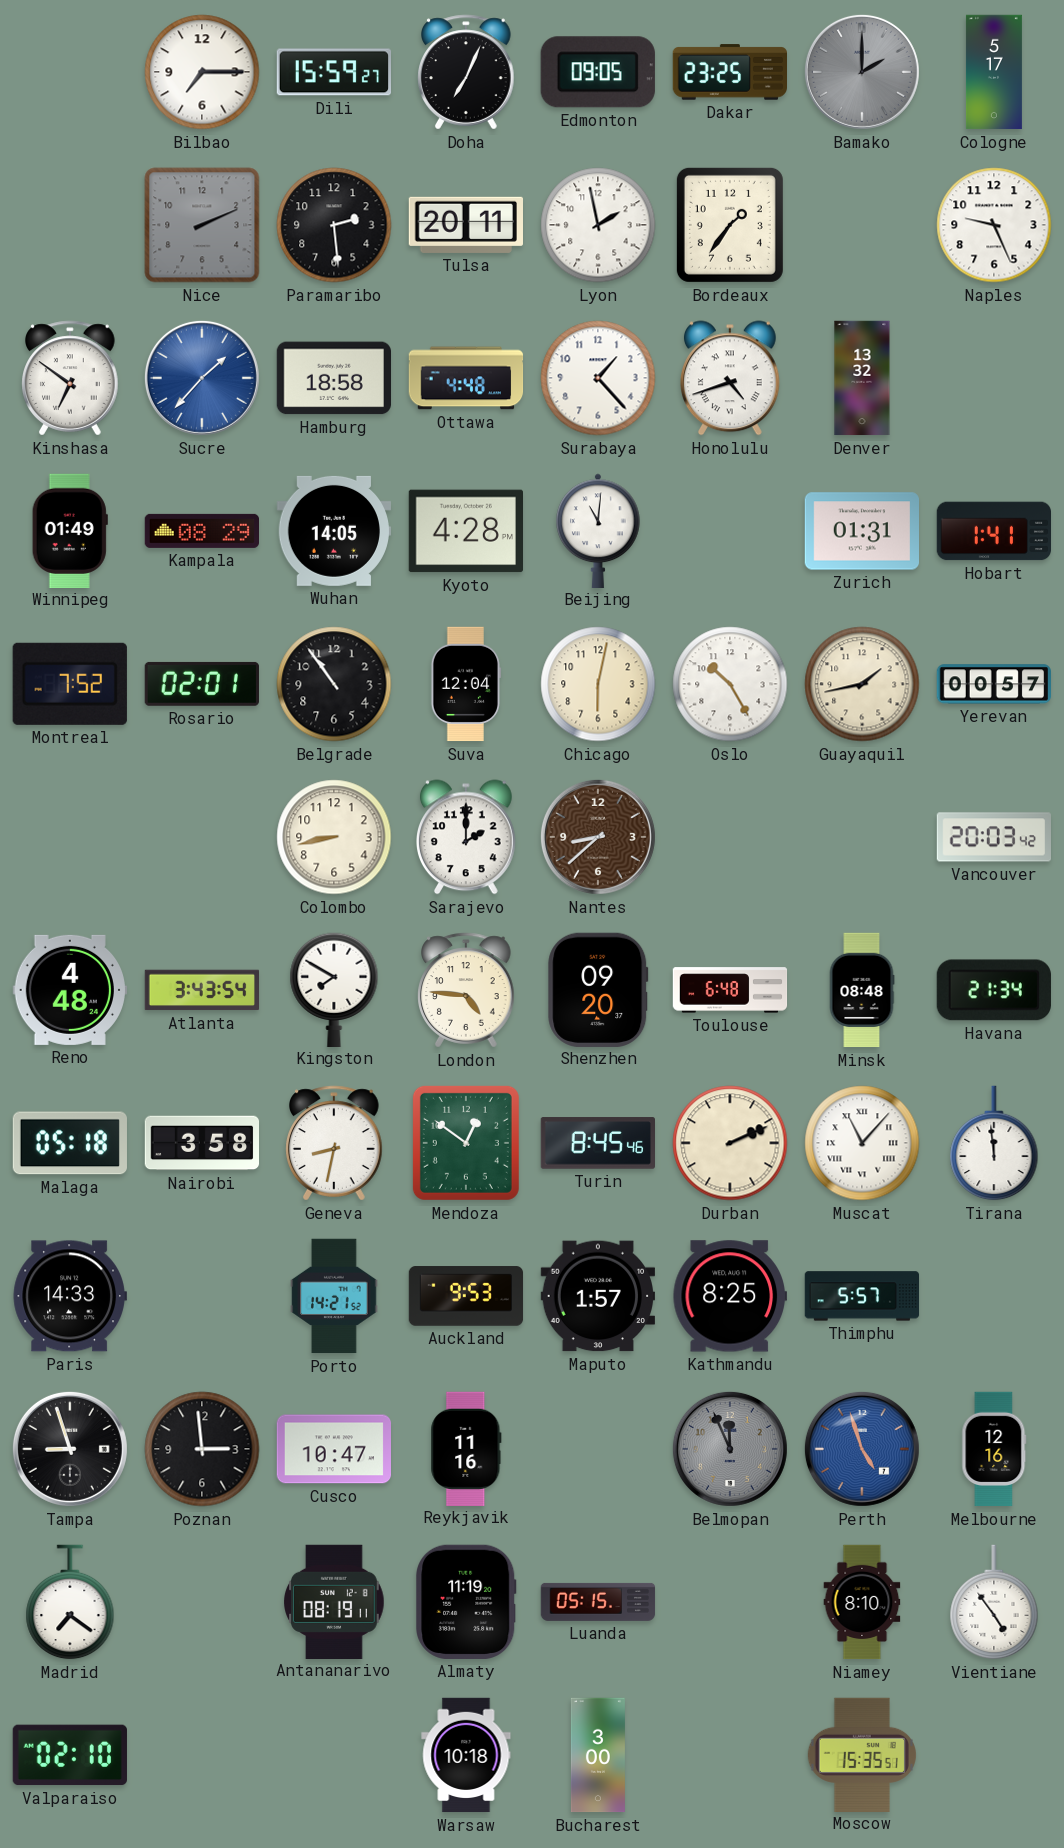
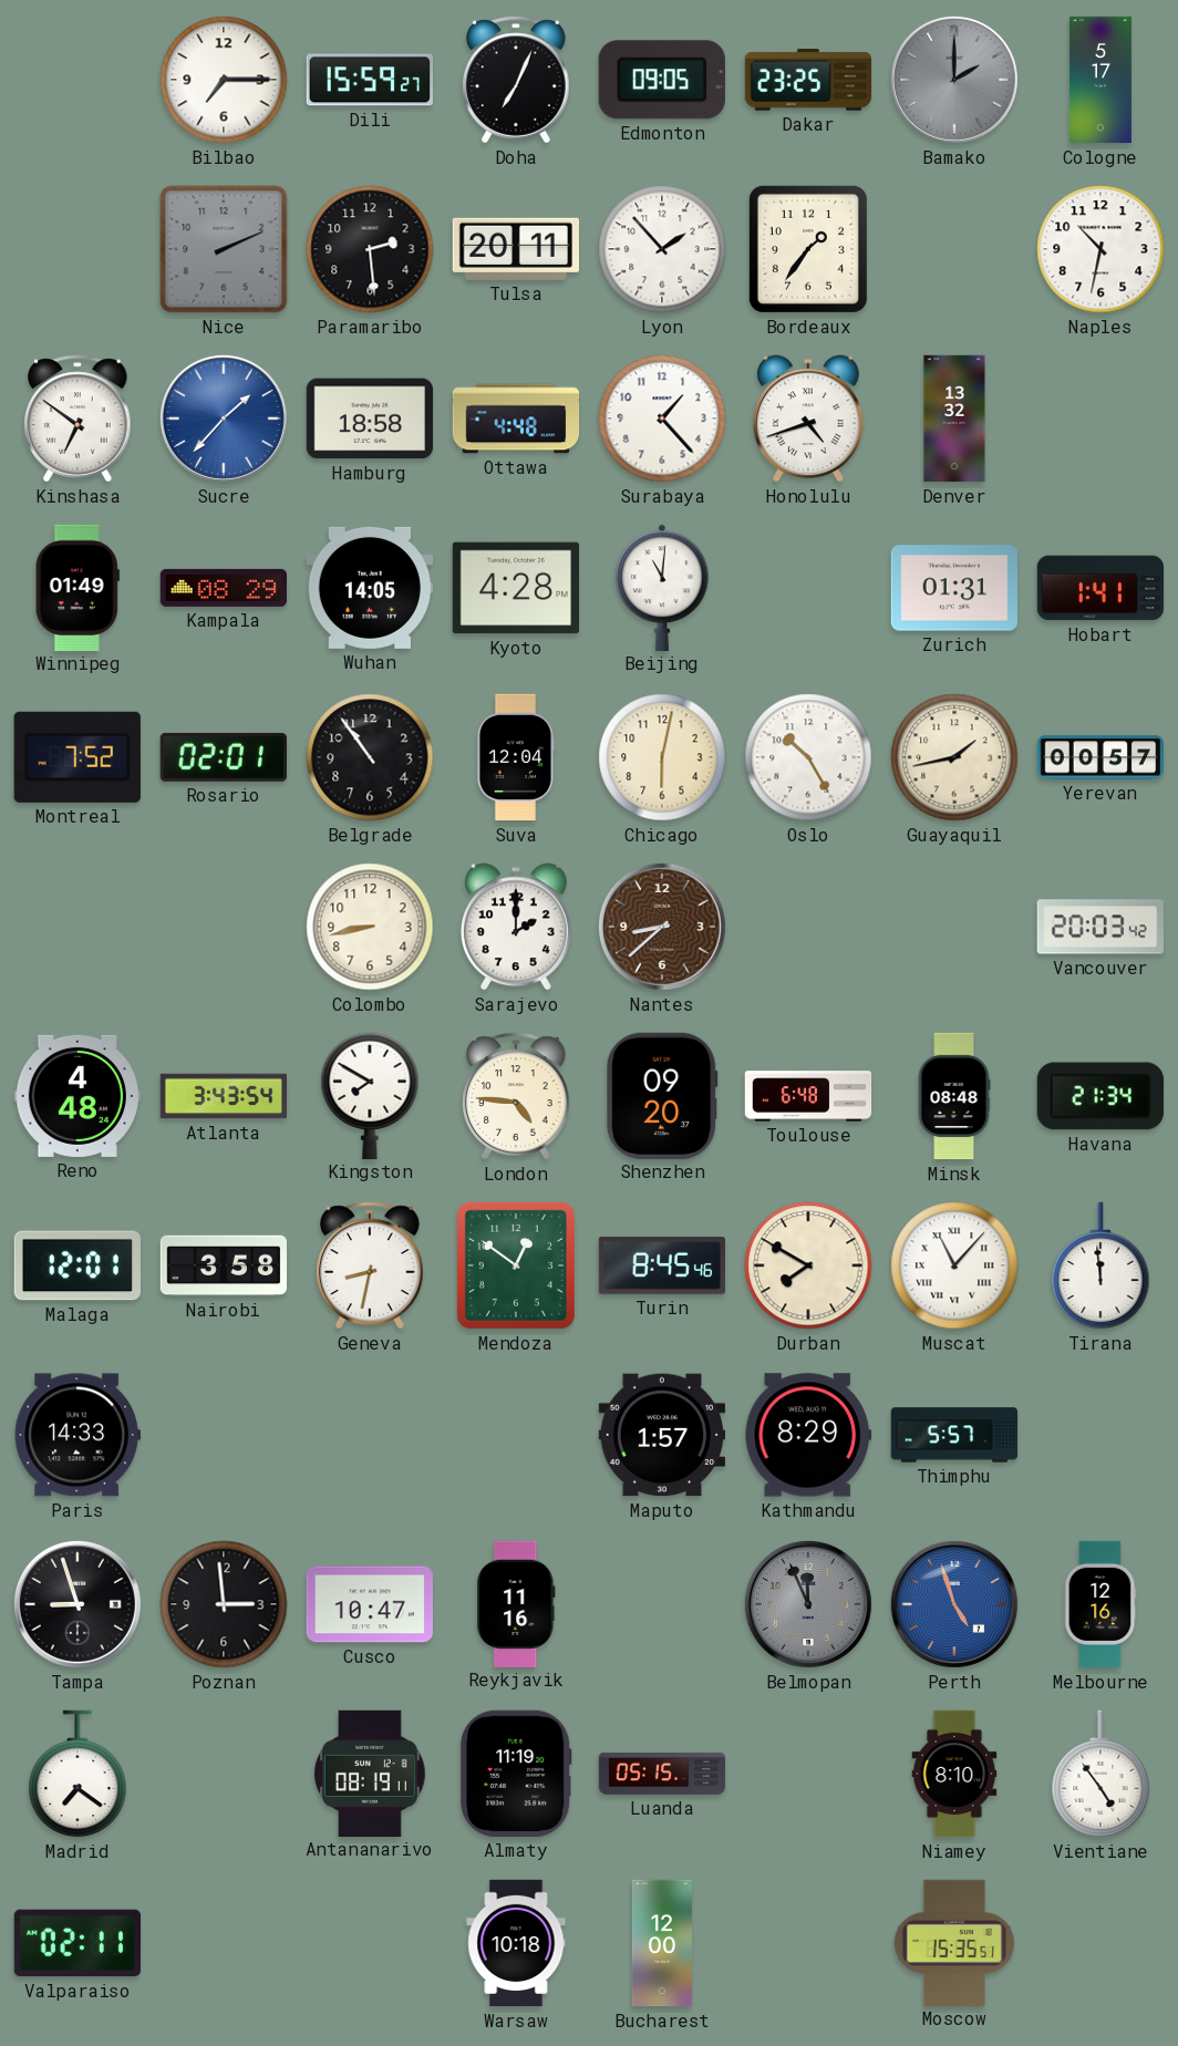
Lyon: 1:58 -> 1:53
Naples: 9:26 -> 10:32
Malaga: 05:18 -> 12:01
Durban: 2:11 -> 7:50
Porto: 14:21 -> none
Auckland: 9:53 -> none
Kathmandu: 8:25 -> 8:29
Valparaiso: 02:10 -> 02:11
Bucharest: 3:00 -> 12:00
